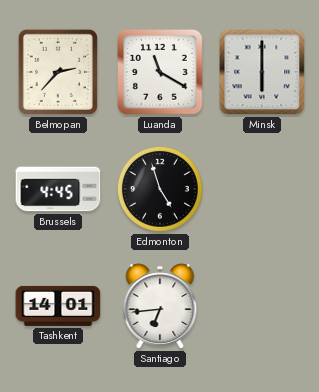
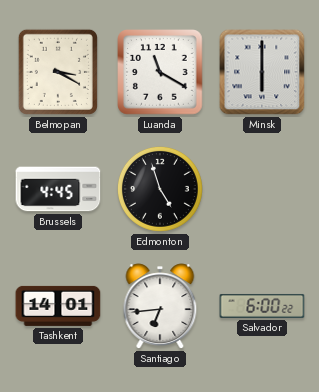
Belmopan: 2:37 -> 3:20
Salvador: none -> 6:00
